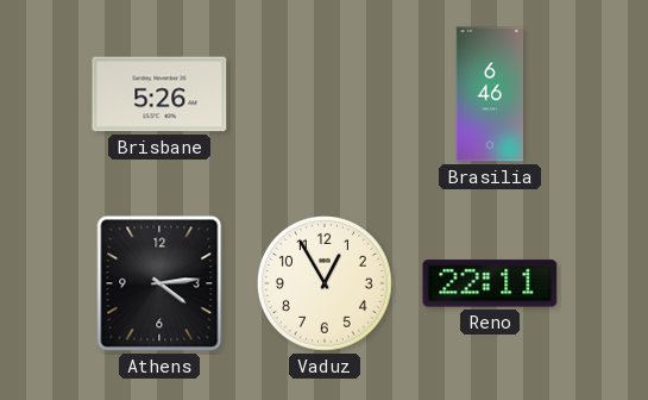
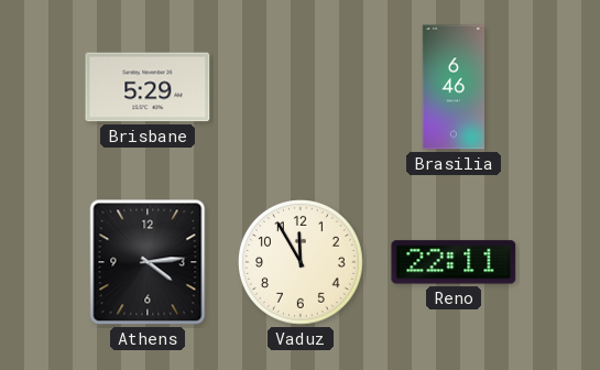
Brisbane: 5:26 -> 5:29
Vaduz: 12:55 -> 11:55
